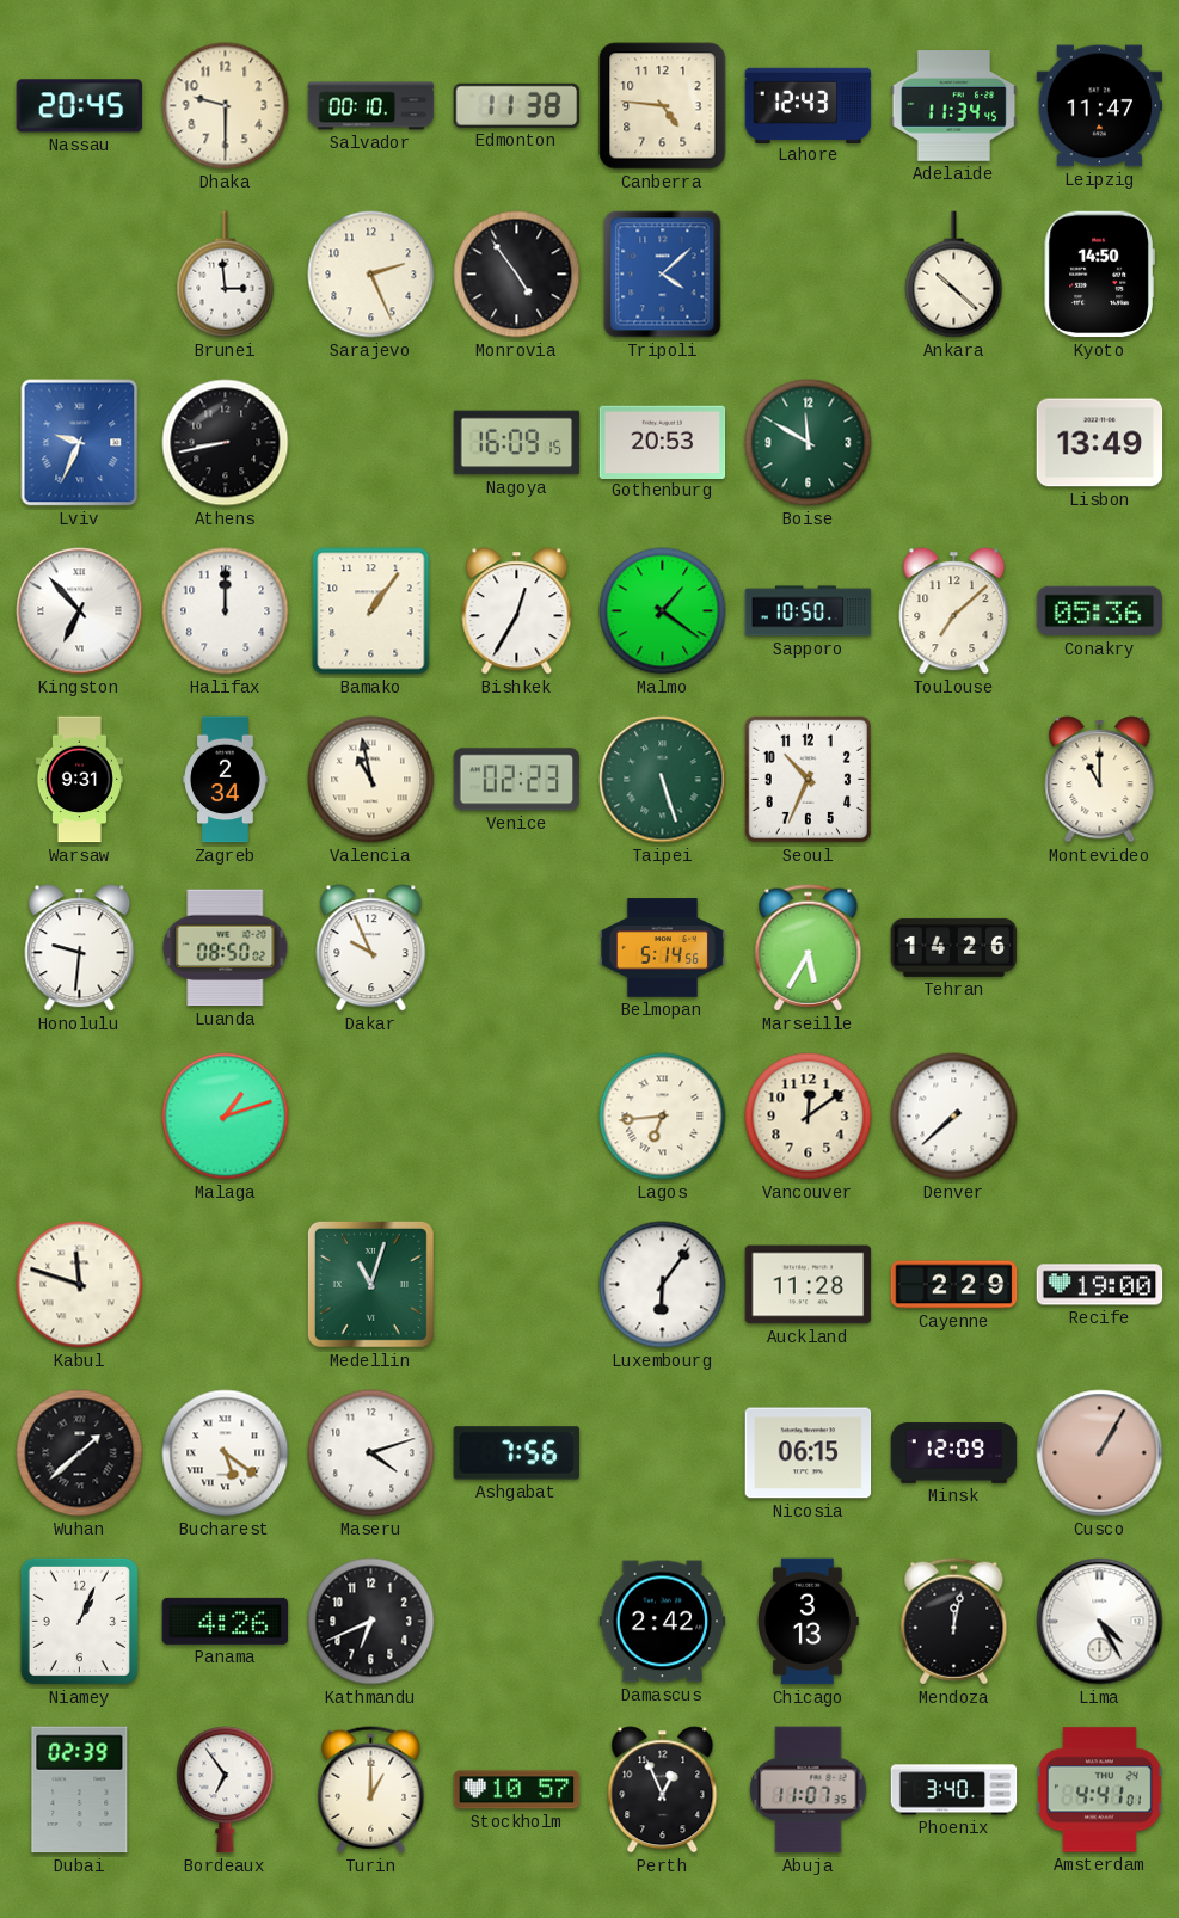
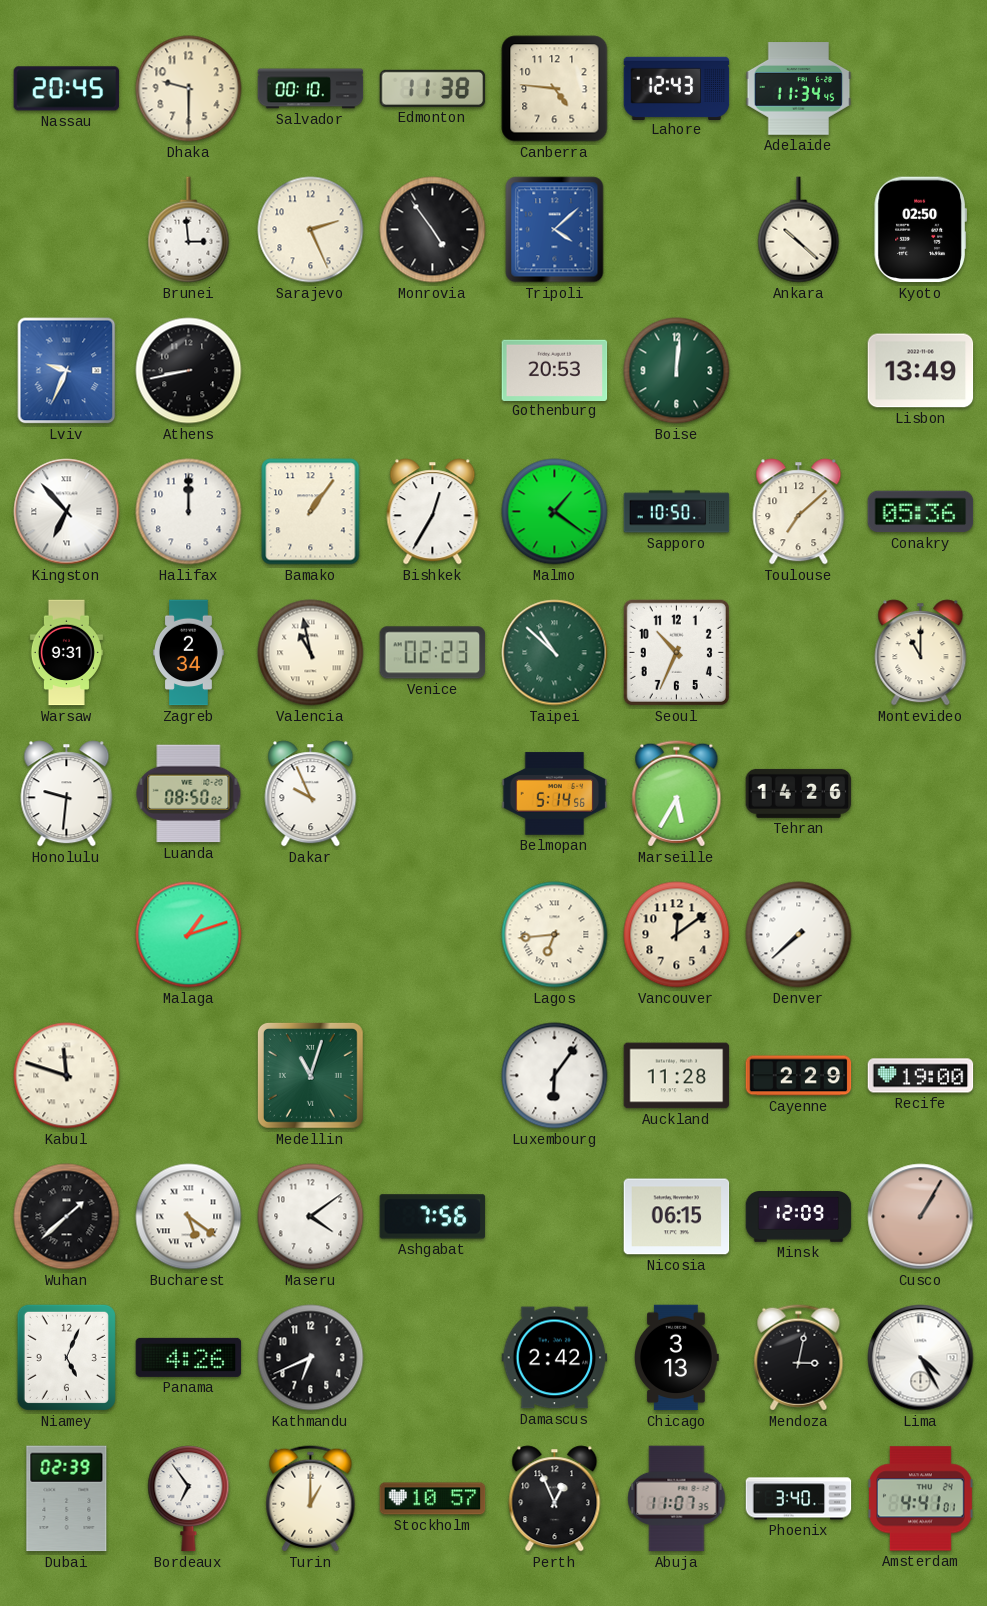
Leipzig: 11:47 -> none
Kyoto: 14:50 -> 02:50
Nagoya: 16:09 -> none
Boise: 11:50 -> 12:01
Taipei: 5:27 -> 10:52
Maseru: 4:12 -> 4:09
Niamey: 1:04 -> 5:04
Mendoza: 12:02 -> 3:02
